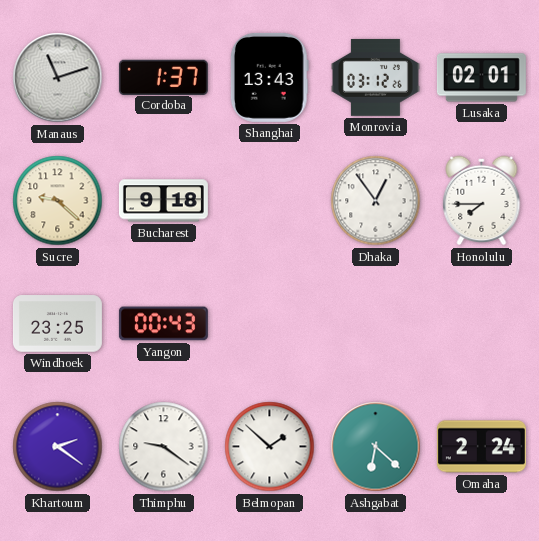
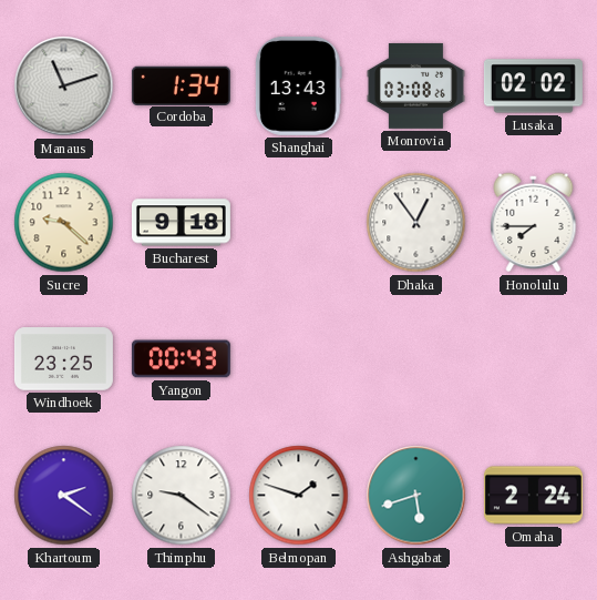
Cordoba: 1:37 -> 1:34
Monrovia: 03:12 -> 03:08
Lusaka: 02:01 -> 02:02
Belmopan: 1:52 -> 1:48
Ashgabat: 6:22 -> 5:42
